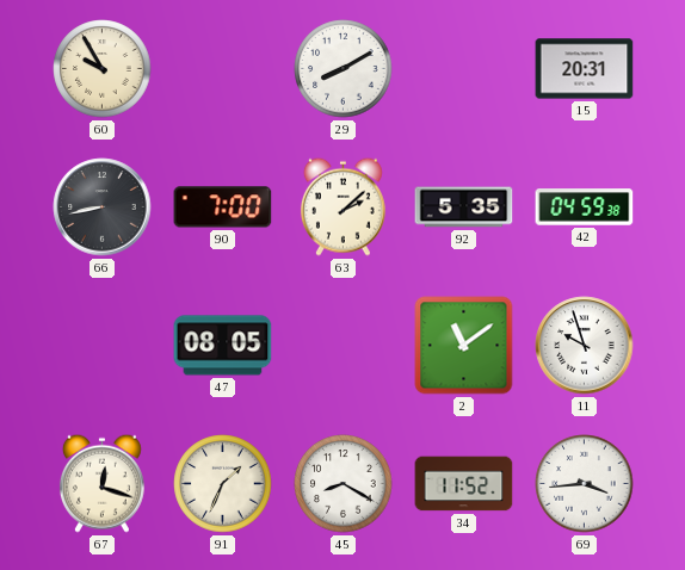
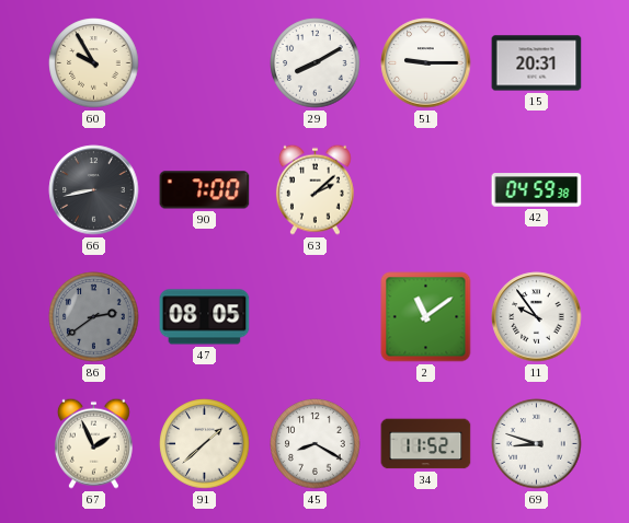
51: none -> 9:15
92: 5:35 -> none
86: none -> 2:39
11: 9:57 -> 9:54
67: 12:18 -> 1:56
91: 1:34 -> 1:38
69: 3:44 -> 8:48
